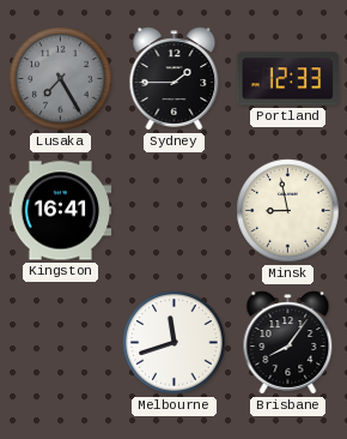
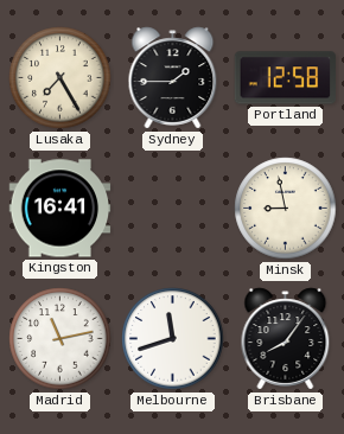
Lusaka dial: grey -> cream
Portland: 12:33 -> 12:58
Madrid: none -> 11:13
